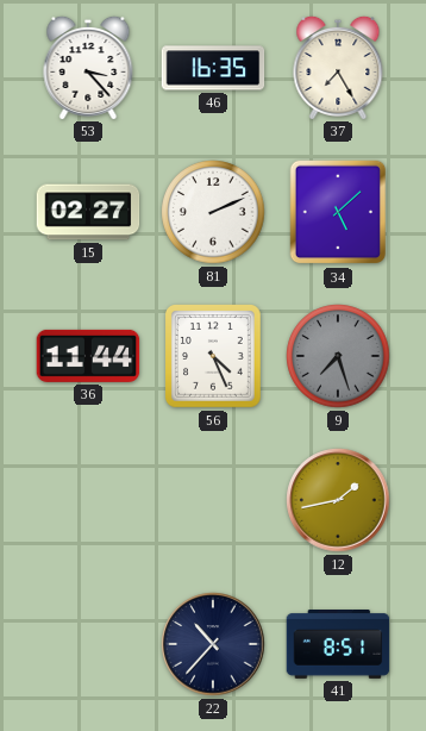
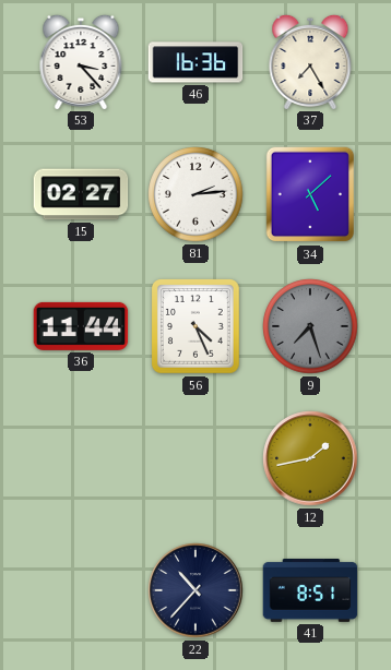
46: 16:35 -> 16:36
81: 2:11 -> 2:14
